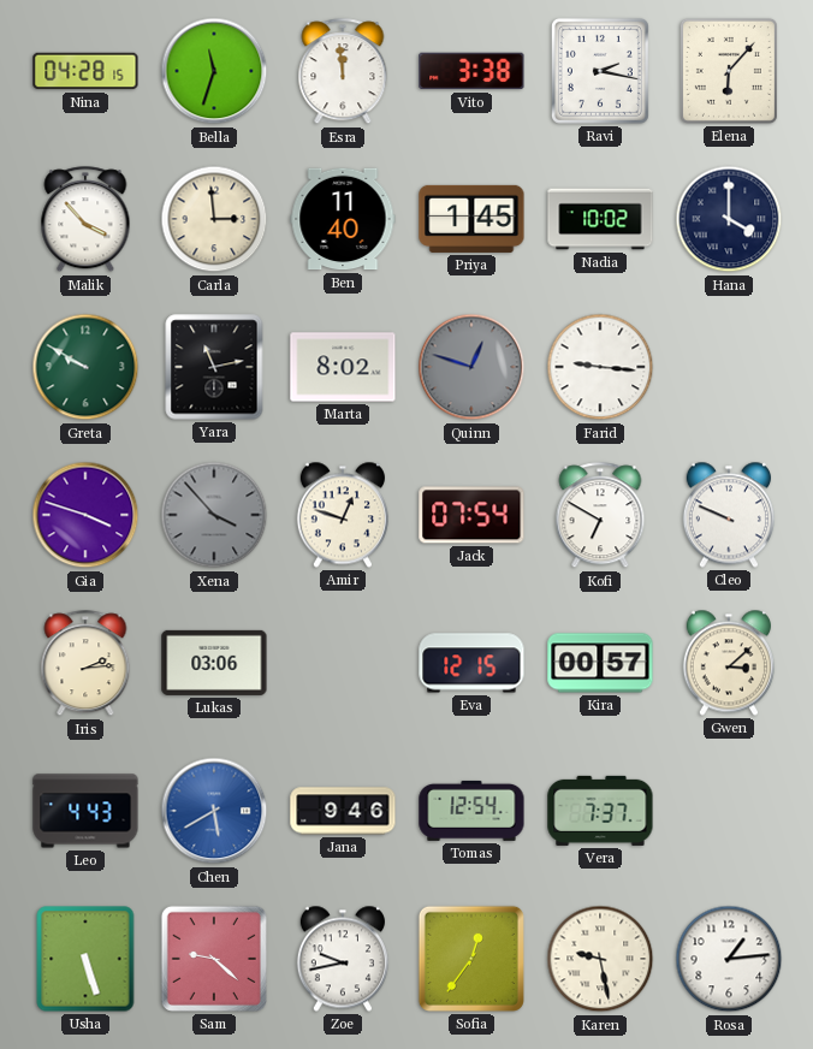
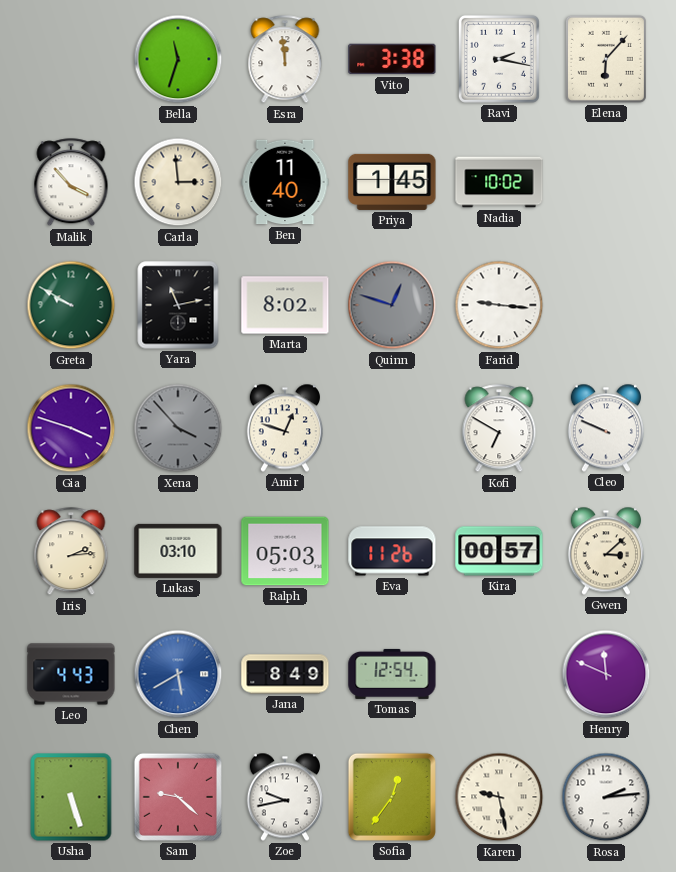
Nina: 04:28 -> none
Hana: 4:00 -> none
Jack: 07:54 -> none
Lukas: 03:06 -> 03:10
Ralph: none -> 05:03
Eva: 12:15 -> 11:26
Jana: 9:46 -> 8:49
Vera: 7:37 -> none
Henry: none -> 11:49
Rosa: 1:14 -> 2:14
